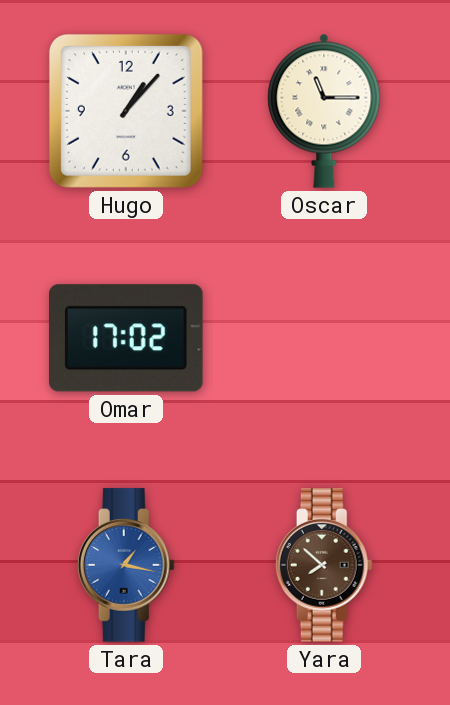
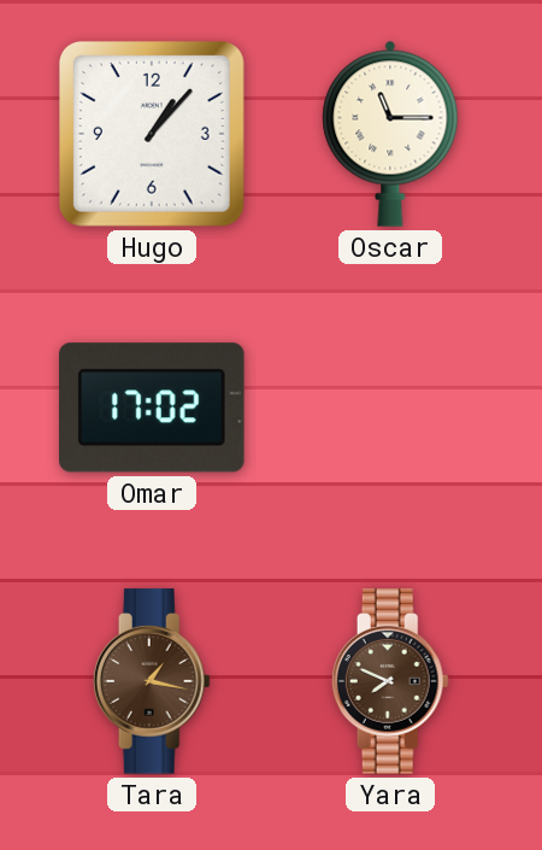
Tara dial: blue -> brown
Yara: 7:52 -> 7:49
